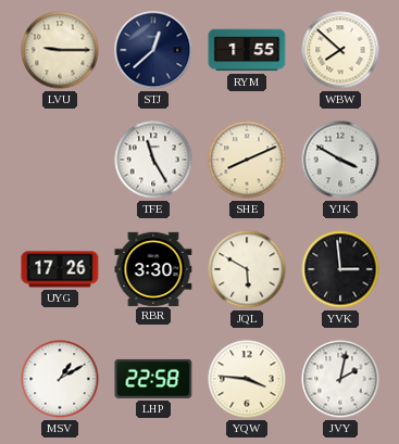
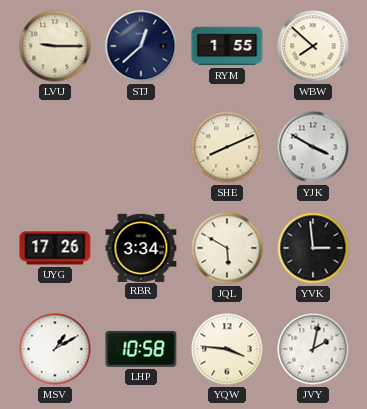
TFE: 11:25 -> none
RBR: 3:30 -> 3:34
LHP: 22:58 -> 10:58
